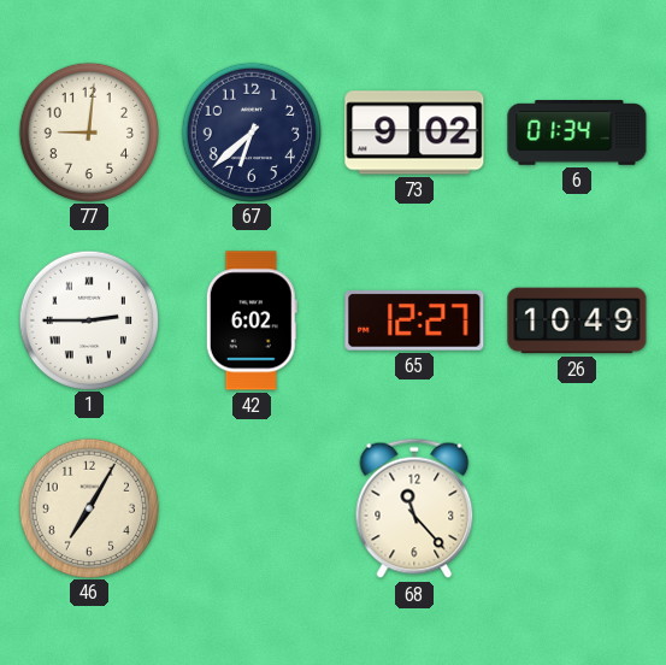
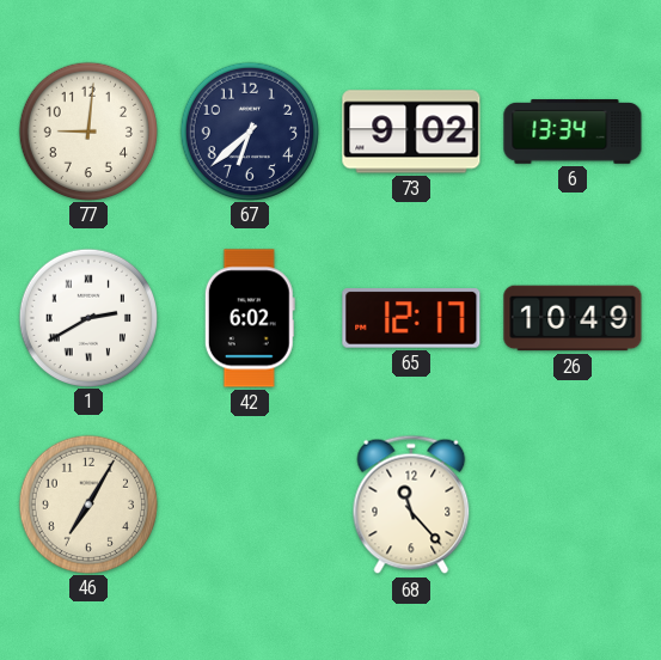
6: 01:34 -> 13:34
1: 2:45 -> 2:40
65: 12:27 -> 12:17
